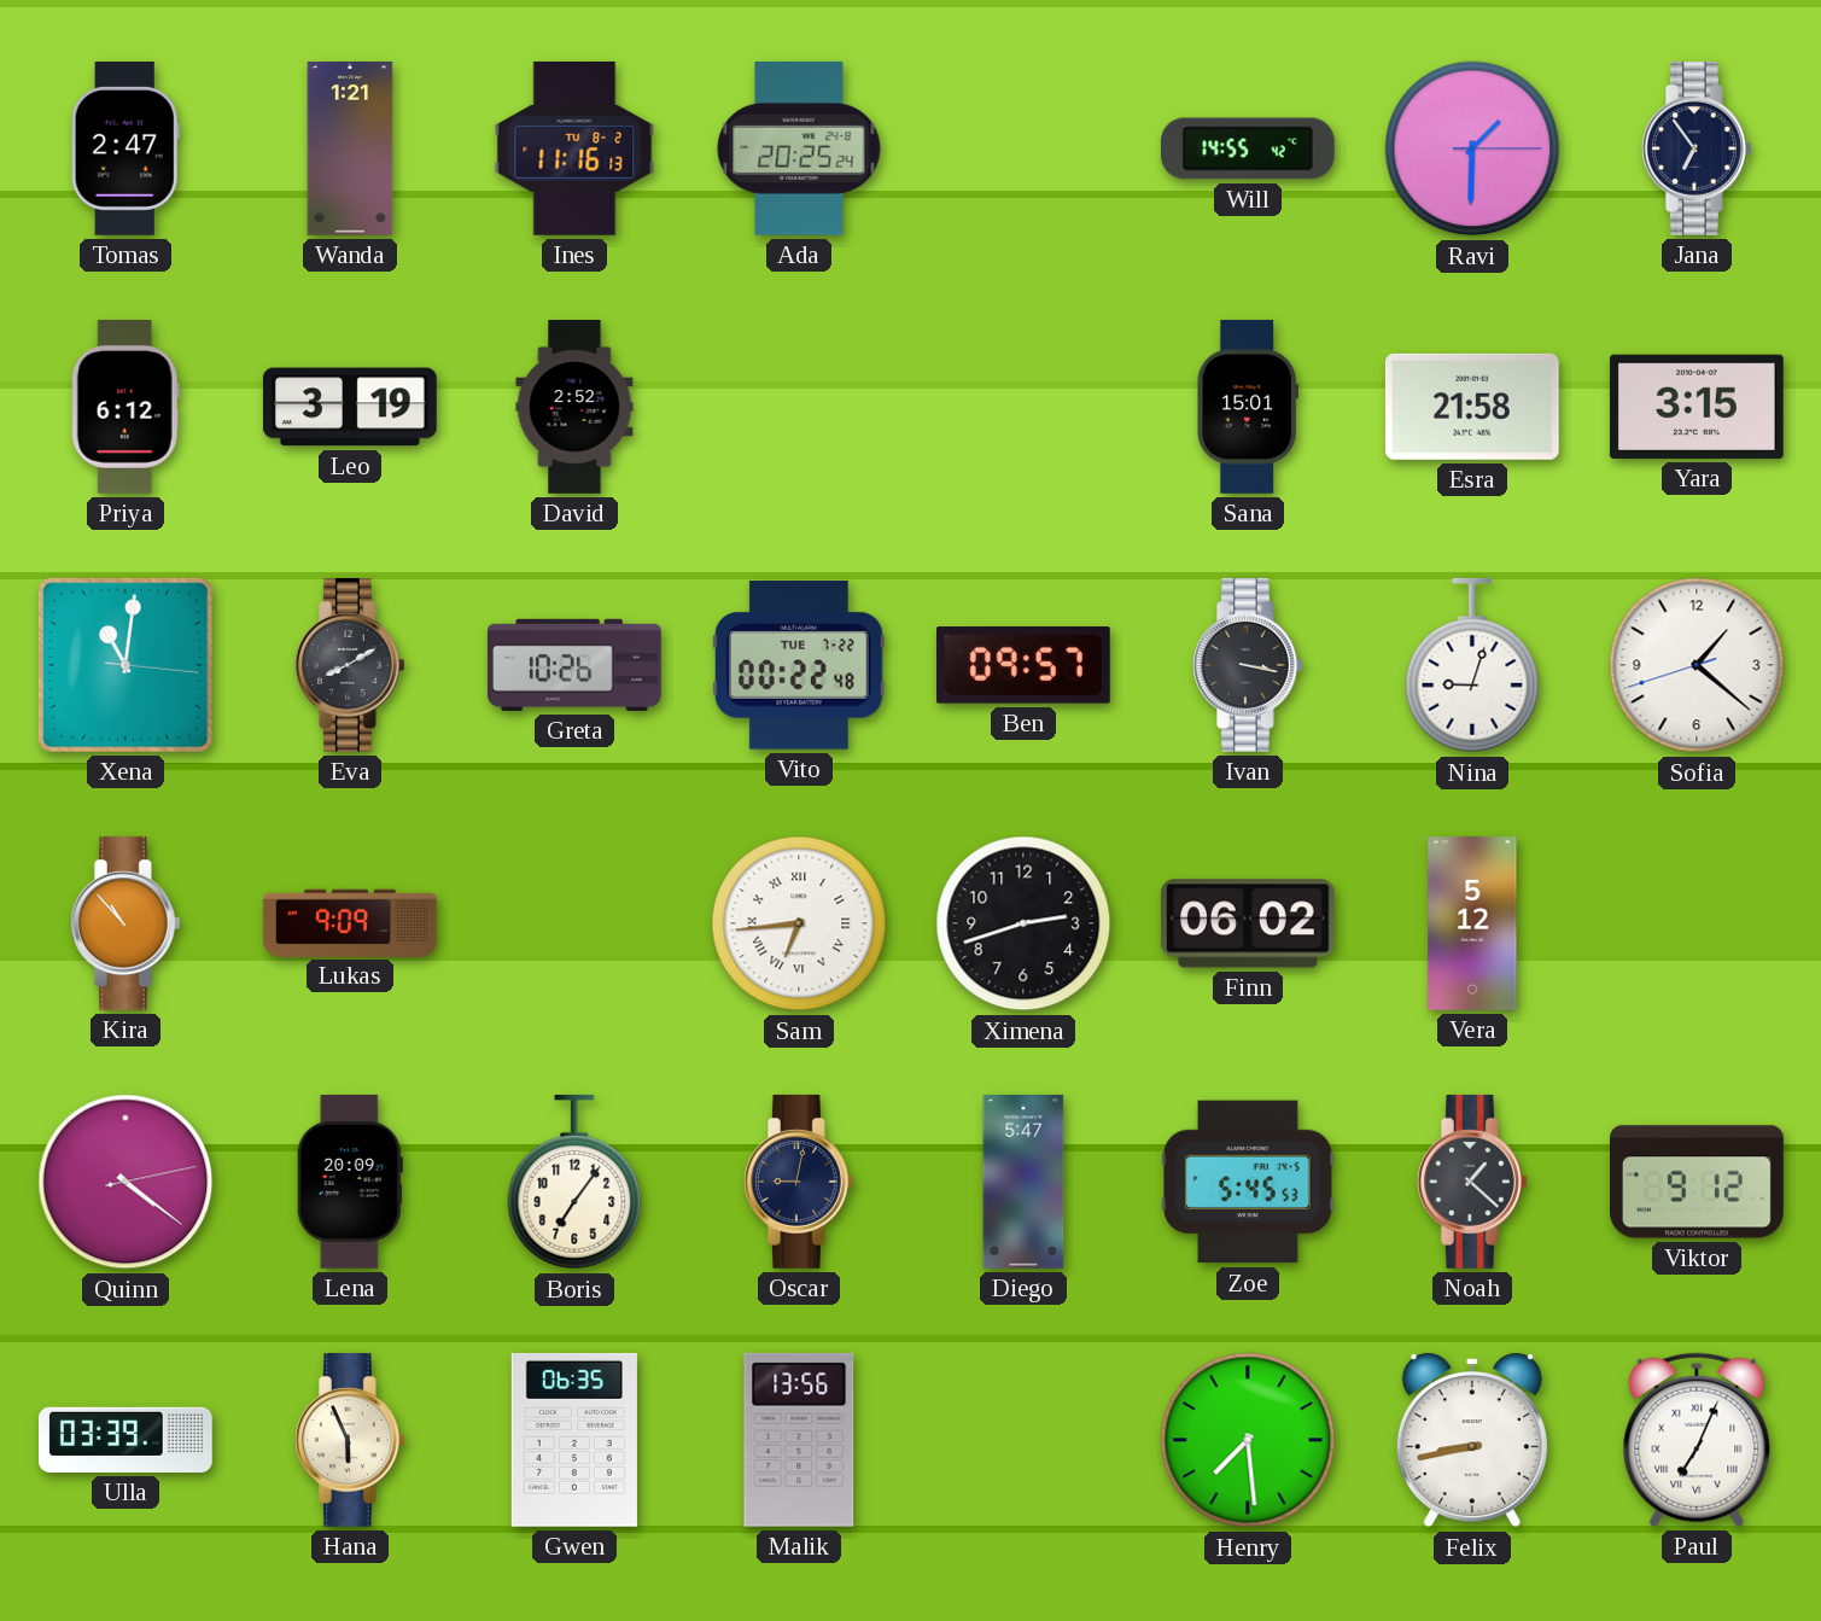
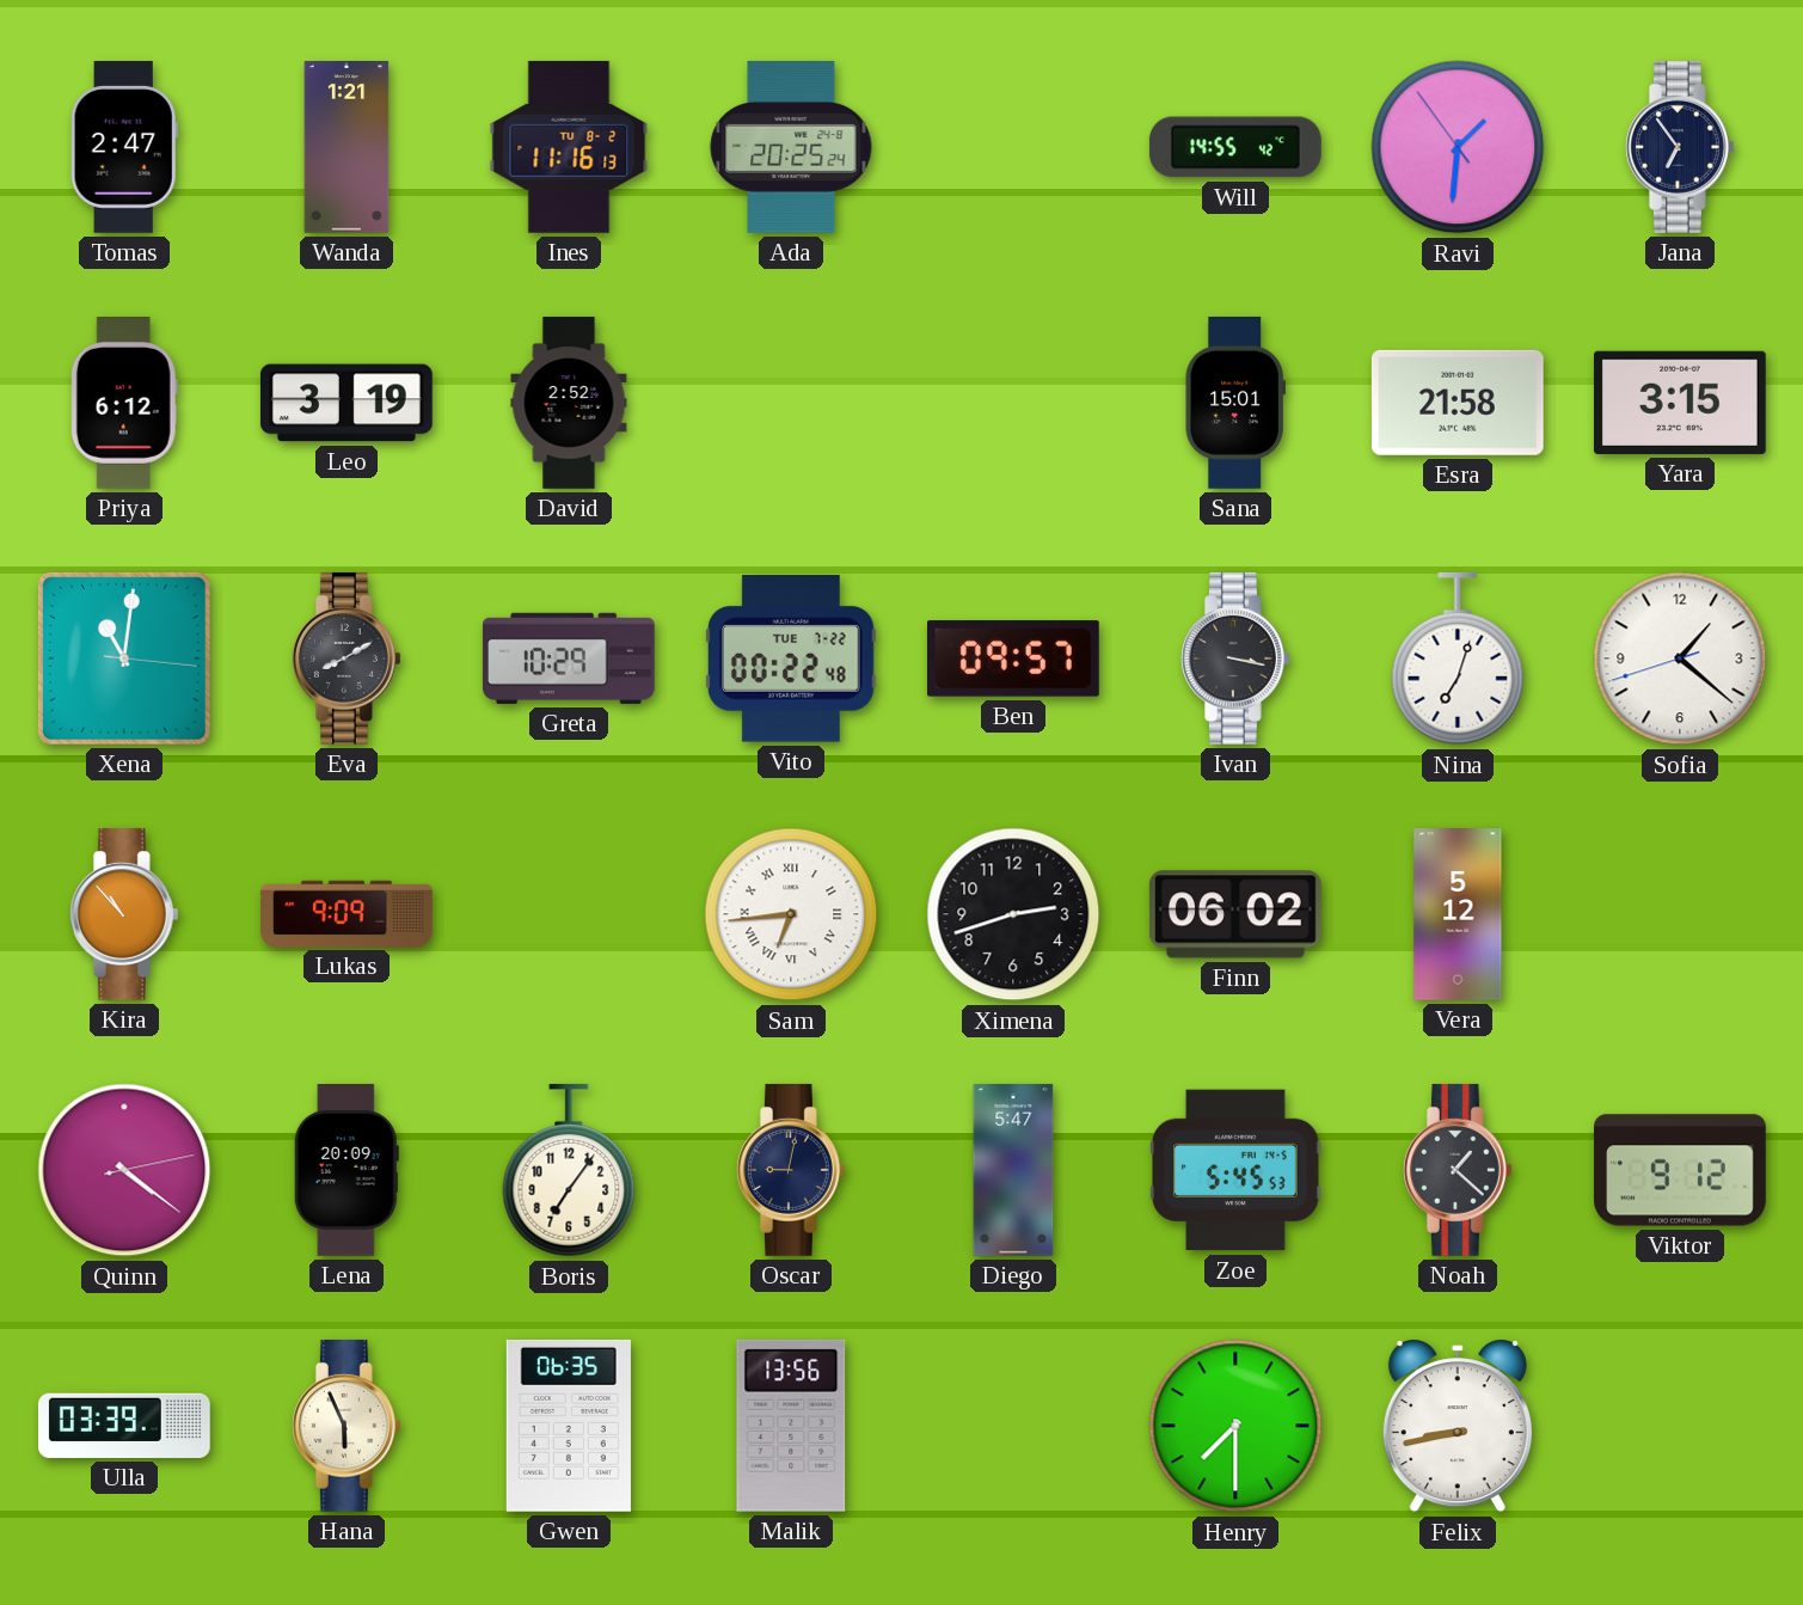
Ravi: 1:30:15 -> 1:30:54
Greta: 10:26 -> 10:29
Nina: 9:03 -> 7:03
Henry: 7:29 -> 7:30
Paul: 7:04 -> none
